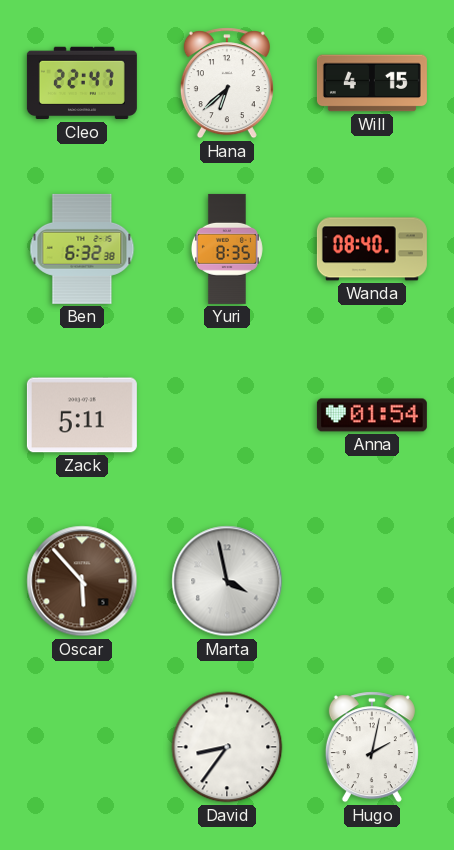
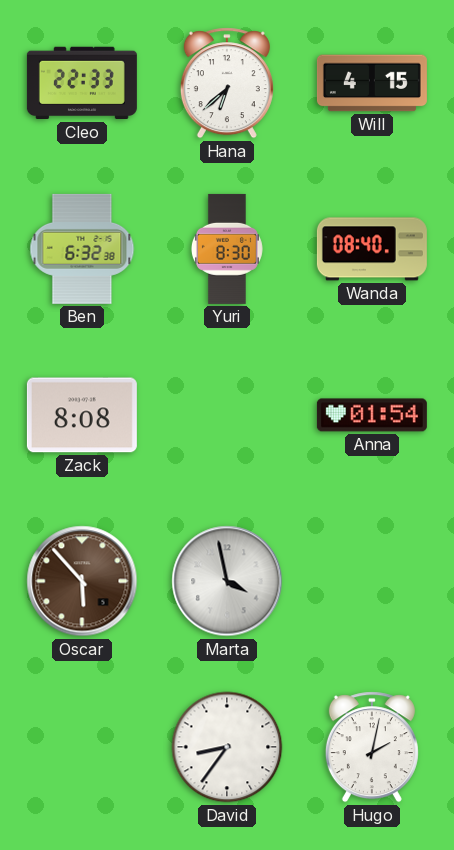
Cleo: 22:47 -> 22:33
Yuri: 8:35 -> 8:30
Zack: 5:11 -> 8:08
